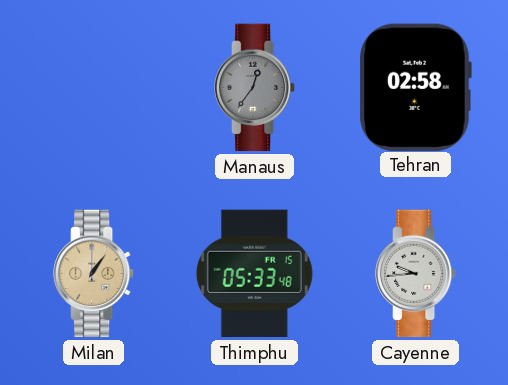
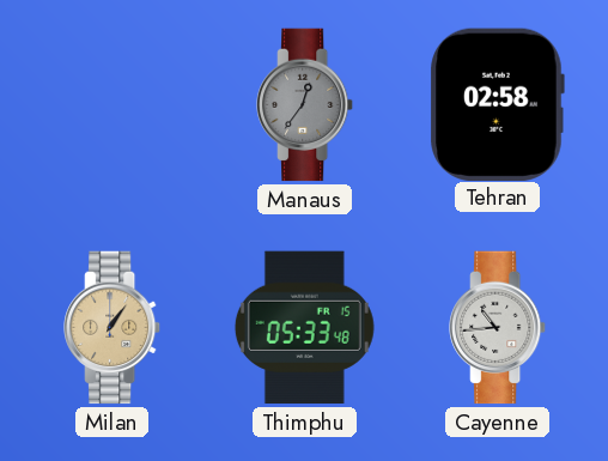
Cayenne: 9:44 -> 10:44
